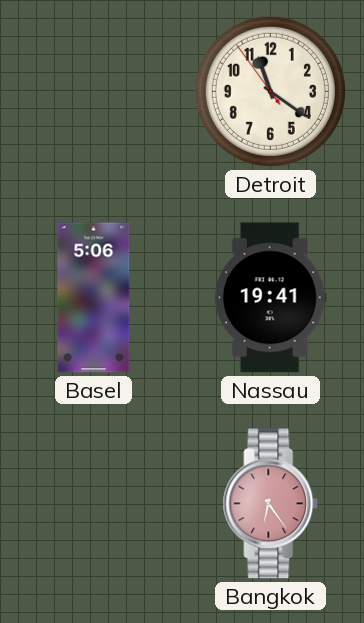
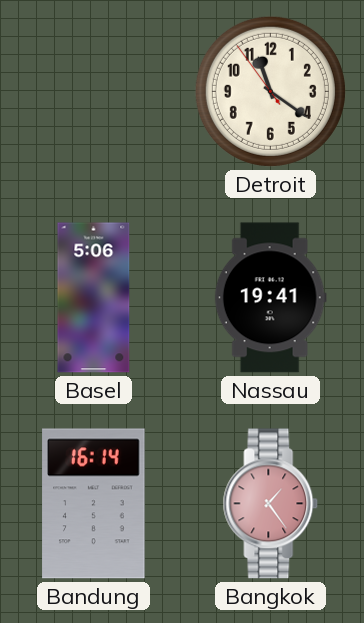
Bandung: none -> 16:14
Bangkok: 6:24 -> 1:24
